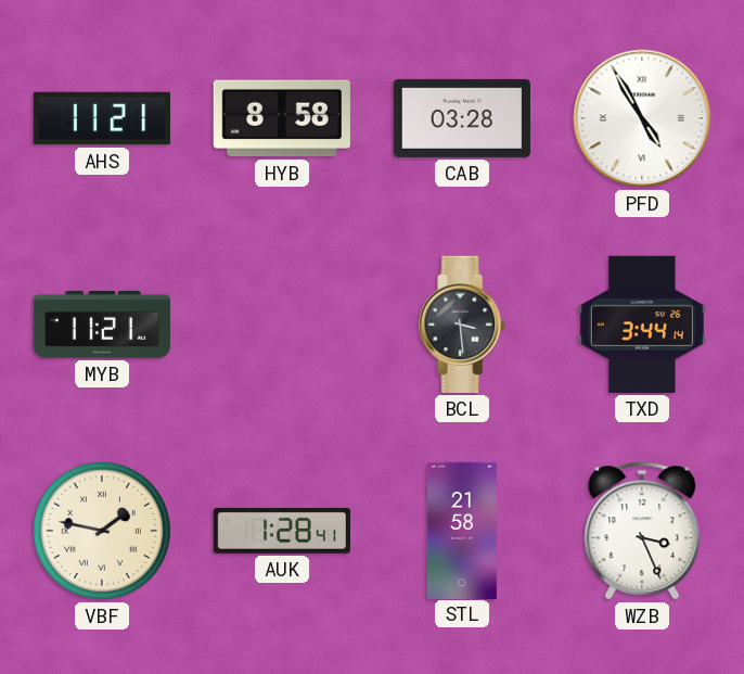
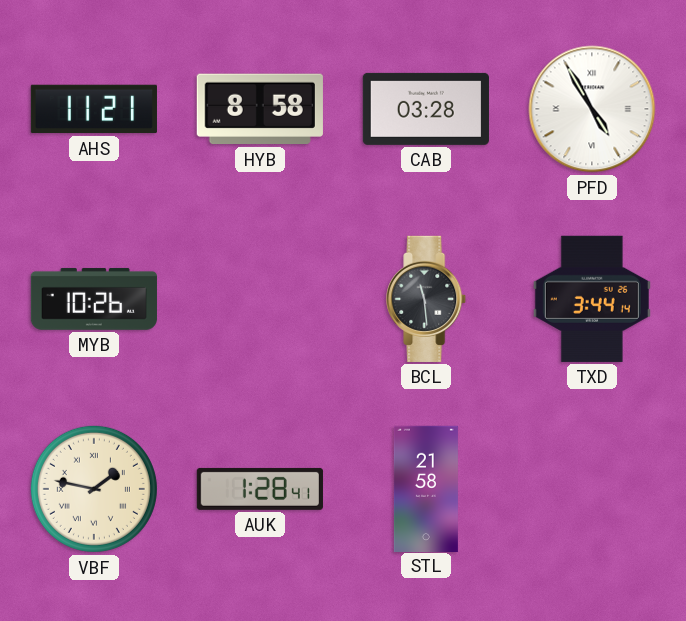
MYB: 11:21 -> 10:26
BCL: 3:29 -> 11:29
WZB: 3:26 -> none
